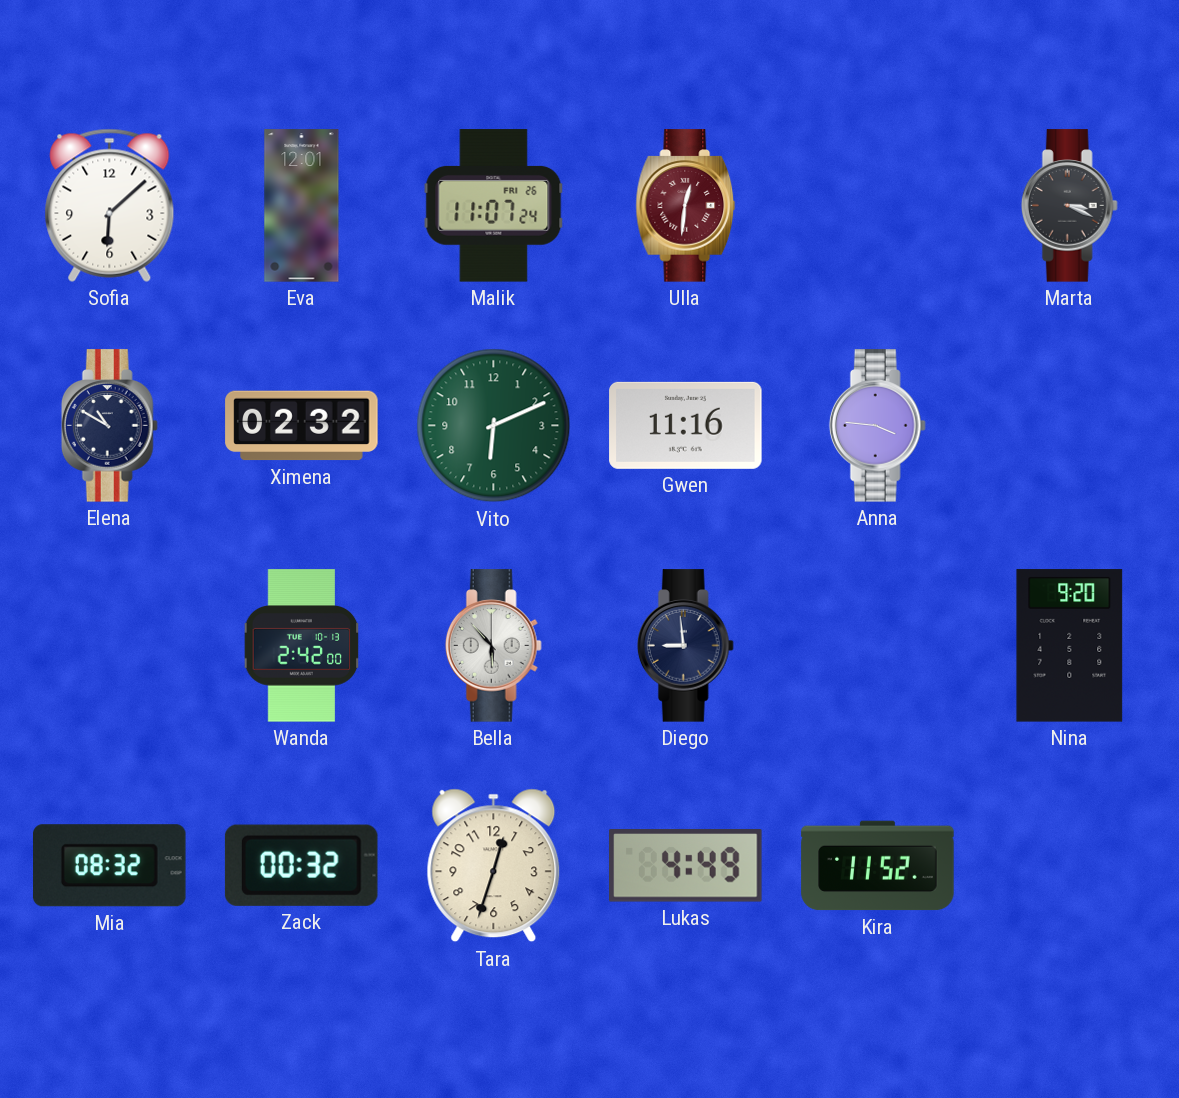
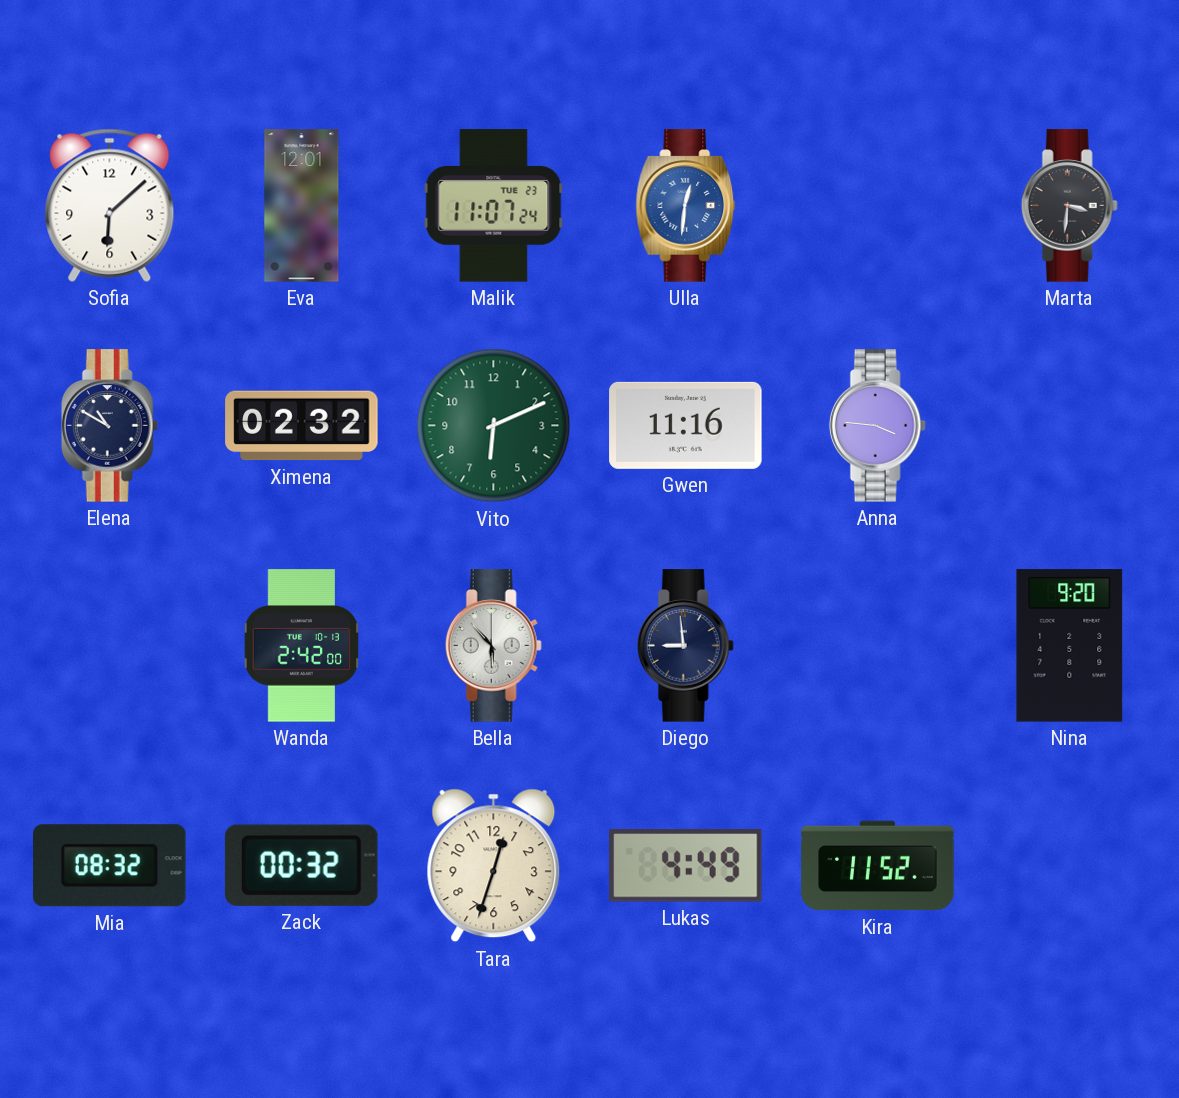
Malik date: FRI 26 -> TUE 23
Ulla dial: burgundy -> blue
Marta: 3:19 -> 3:31
